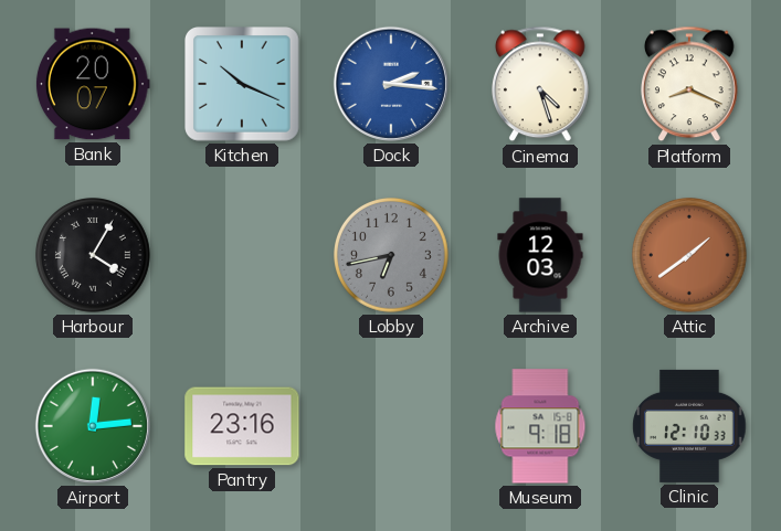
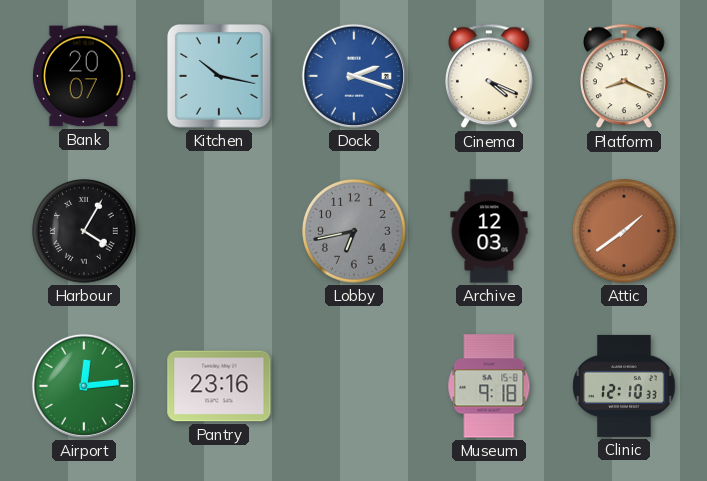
Kitchen: 10:19 -> 10:17
Dock: 2:16 -> 2:18
Cinema: 4:27 -> 4:19
